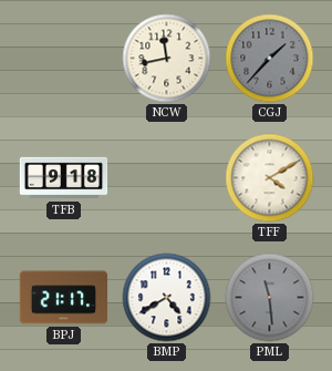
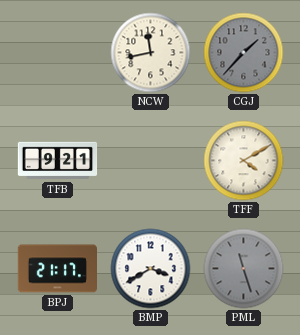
TFB: 9:18 -> 9:21
BMP: 4:40 -> 3:40
PML: 11:29 -> 11:27
